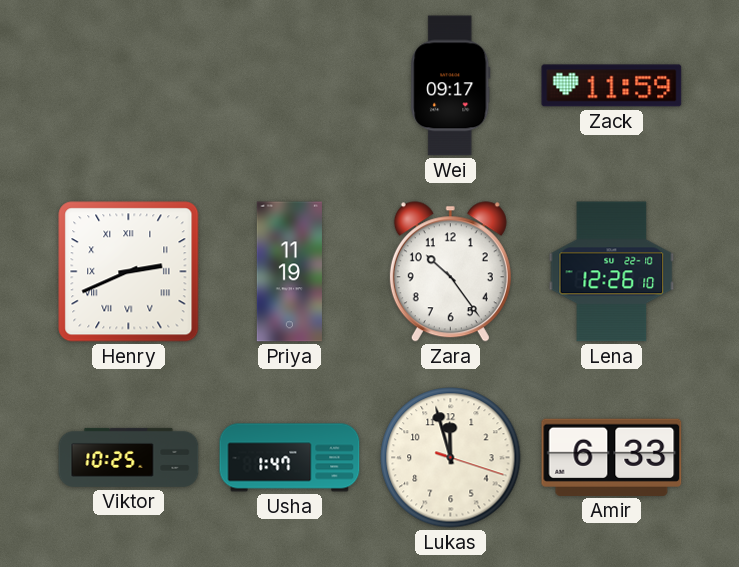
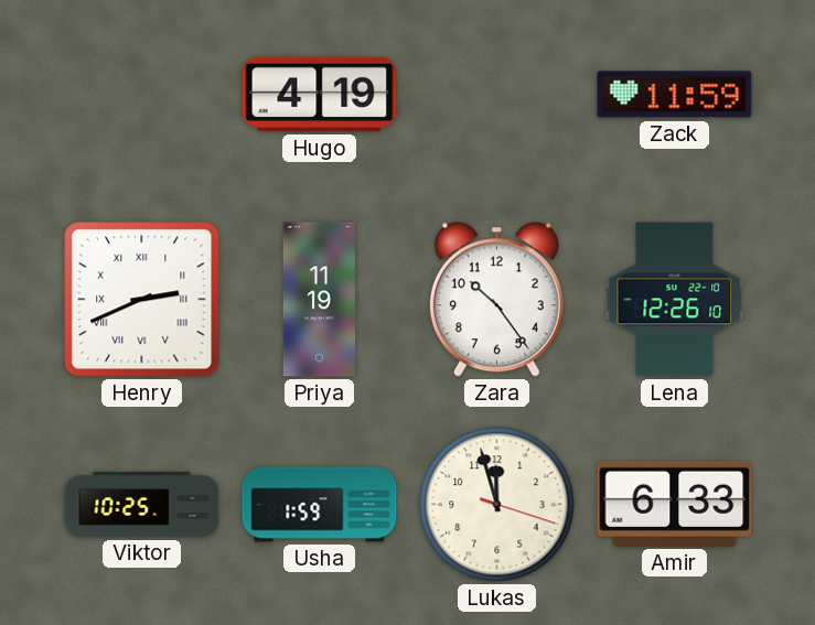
Hugo: none -> 4:19
Wei: 09:17 -> none
Usha: 1:47 -> 1:59
